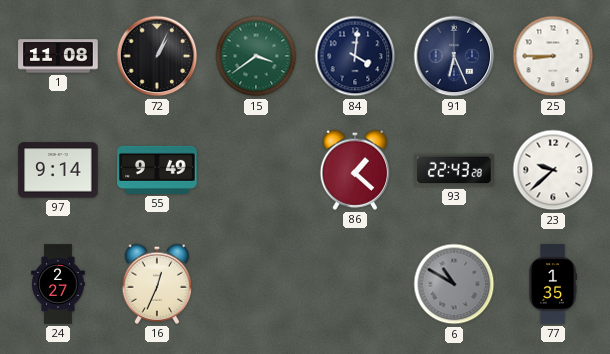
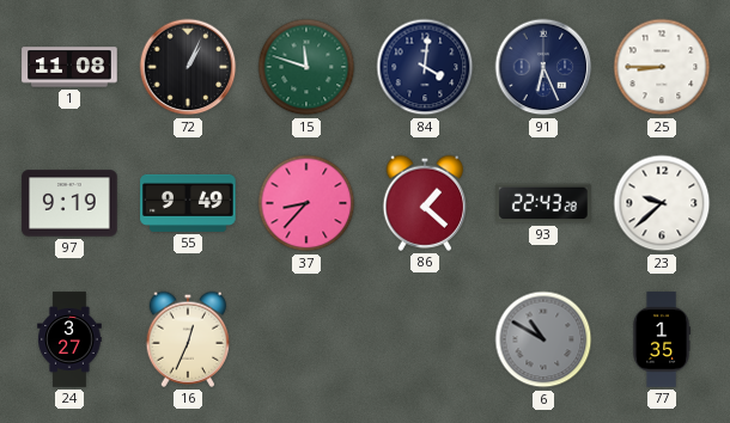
15: 3:39 -> 11:48
97: 9:14 -> 9:19
37: none -> 8:37
24: 2:27 -> 3:27
